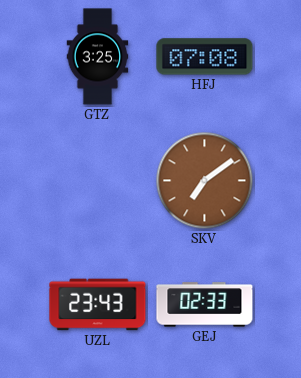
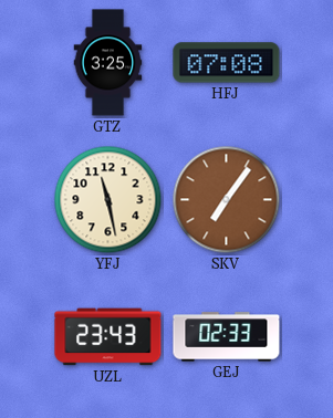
YFJ: none -> 11:28
SKV: 7:09 -> 7:06
